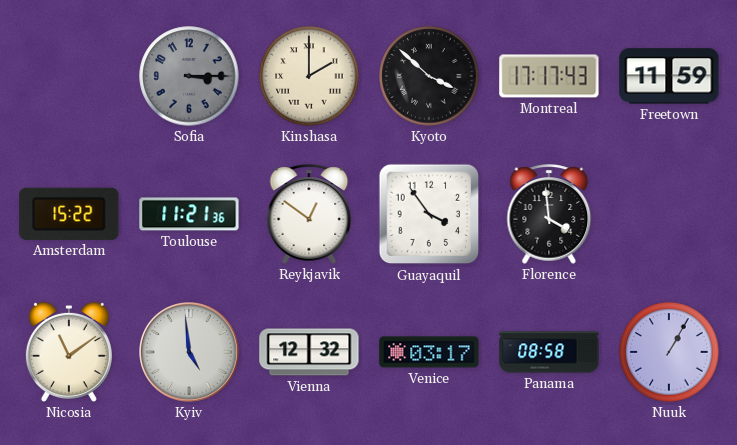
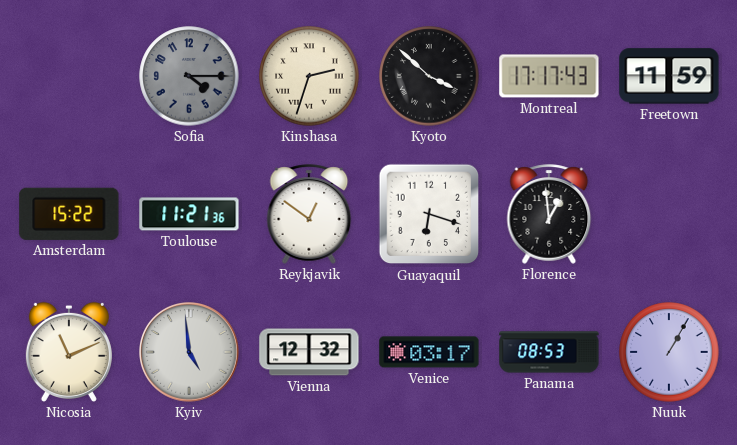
Sofia: 3:15 -> 4:15
Kinshasa: 2:00 -> 2:33
Guayaquil: 3:54 -> 6:18
Florence: 3:59 -> 12:59
Nicosia: 11:09 -> 11:11
Panama: 08:58 -> 08:53
